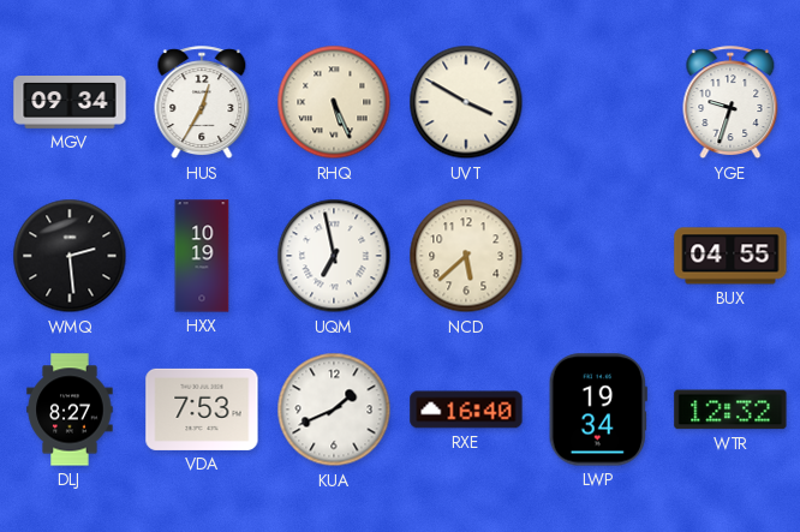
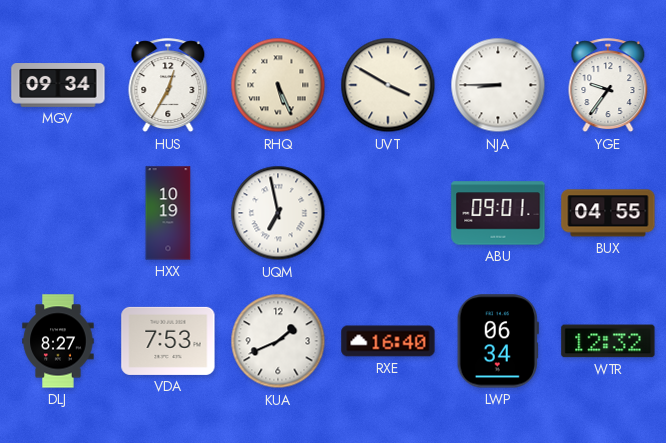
NJA: none -> 8:45
YGE: 9:33 -> 9:36
WMQ: 2:29 -> none
NCD: 5:38 -> none
ABU: none -> 09:01
LWP: 19:34 -> 06:34
